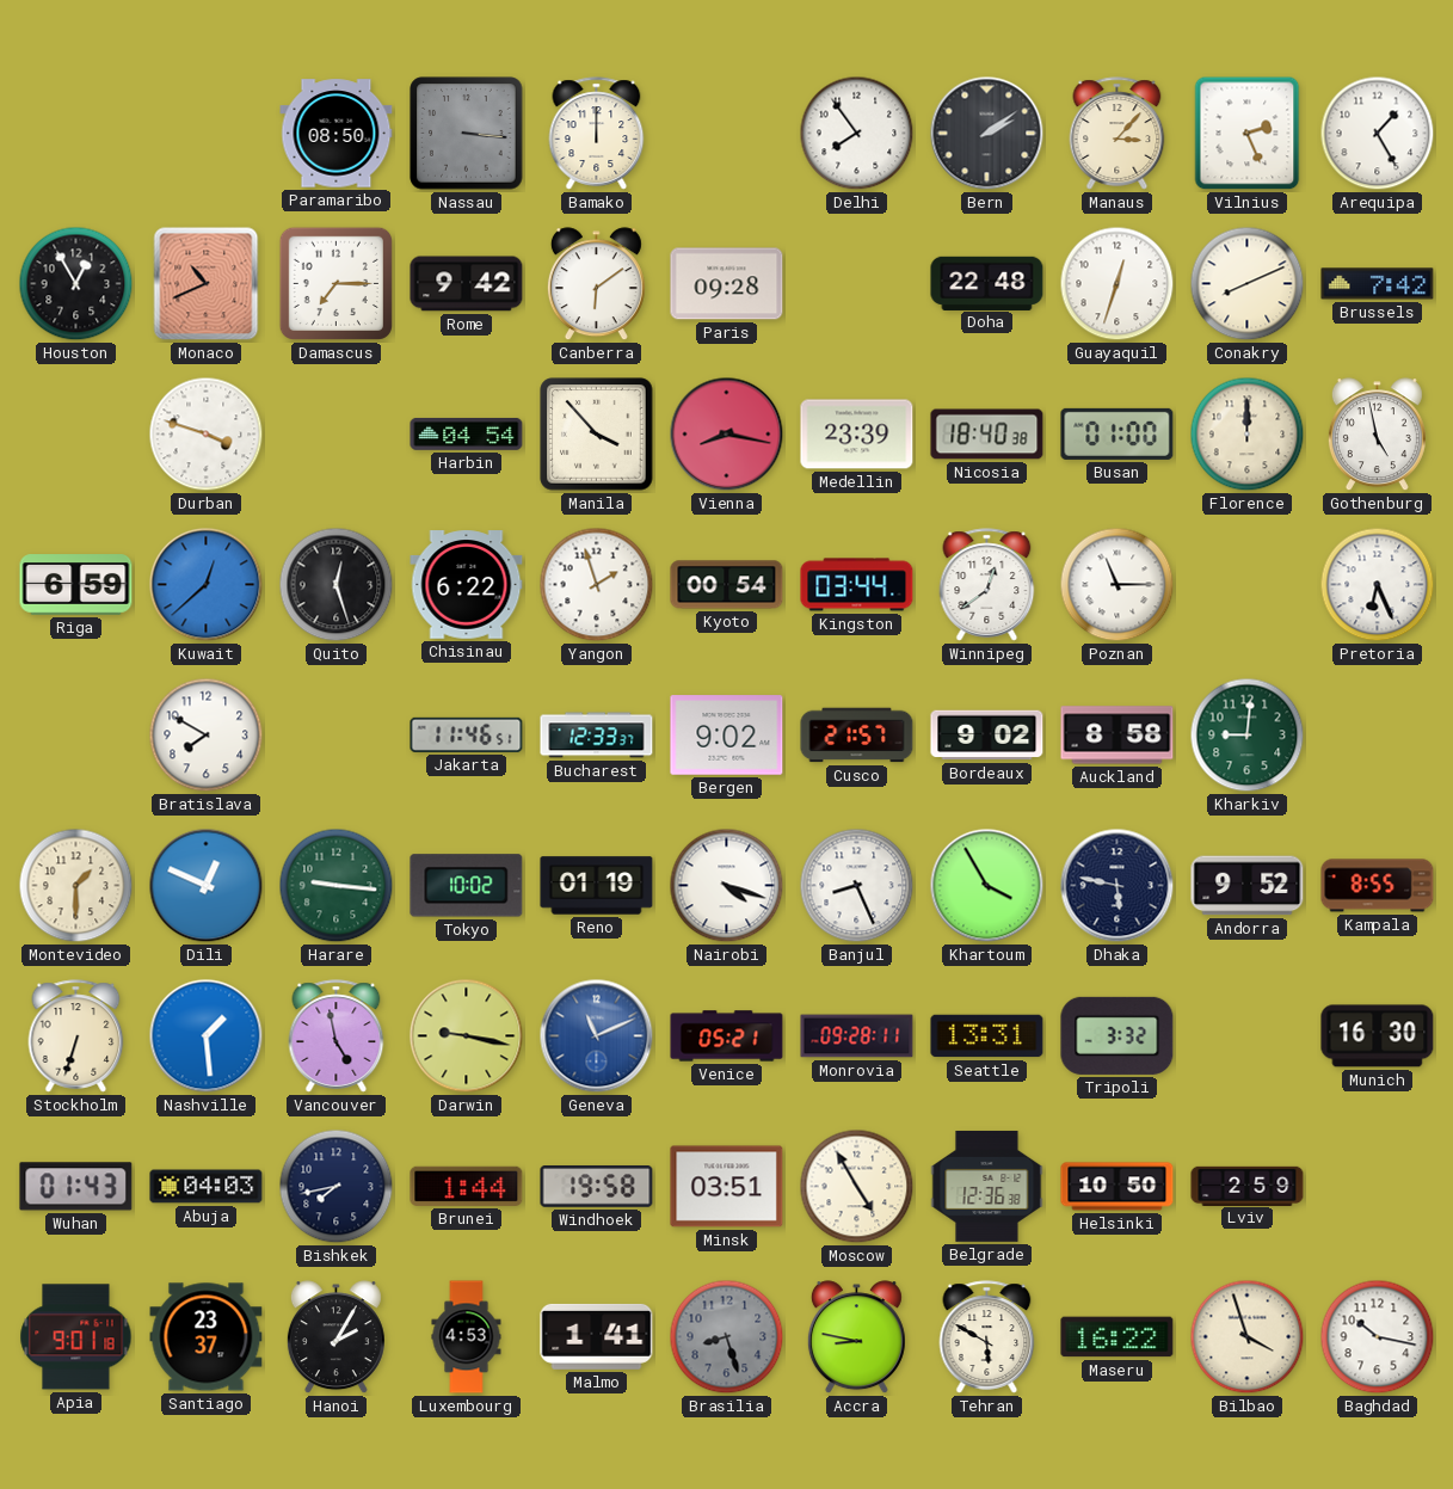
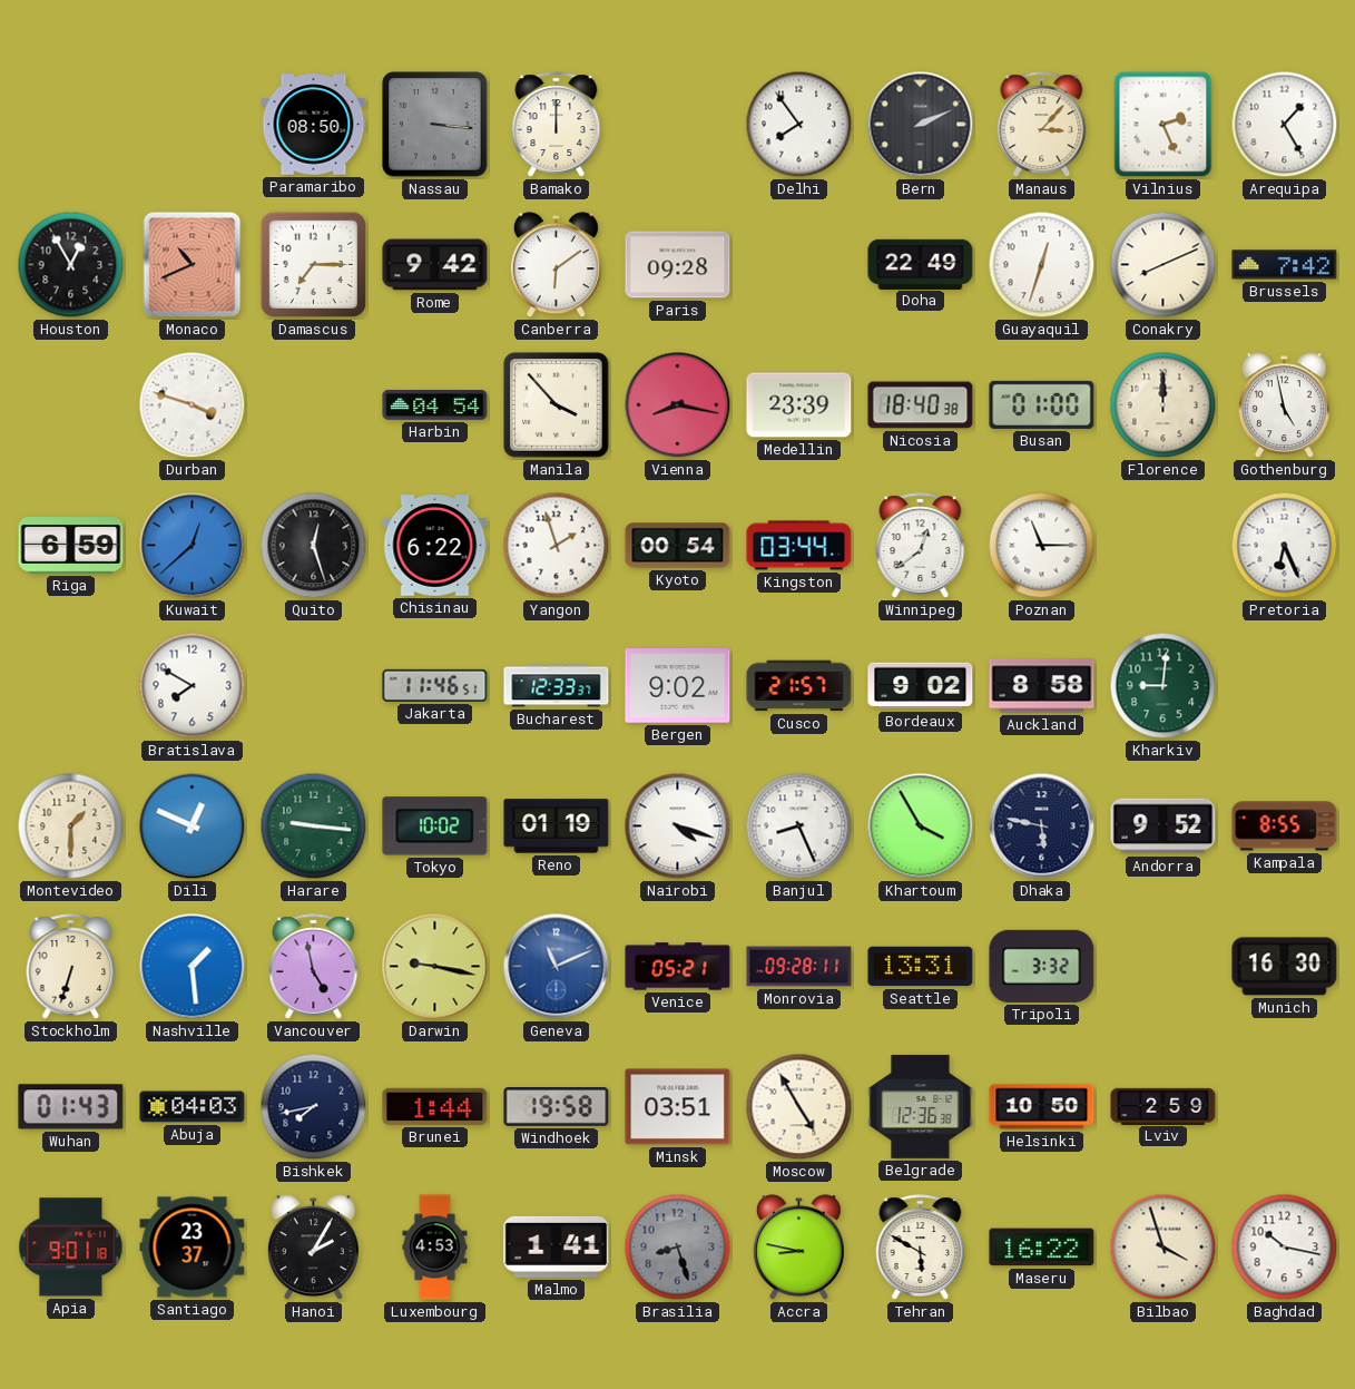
Bern: 2:09 -> 2:11
Doha: 22:48 -> 22:49
